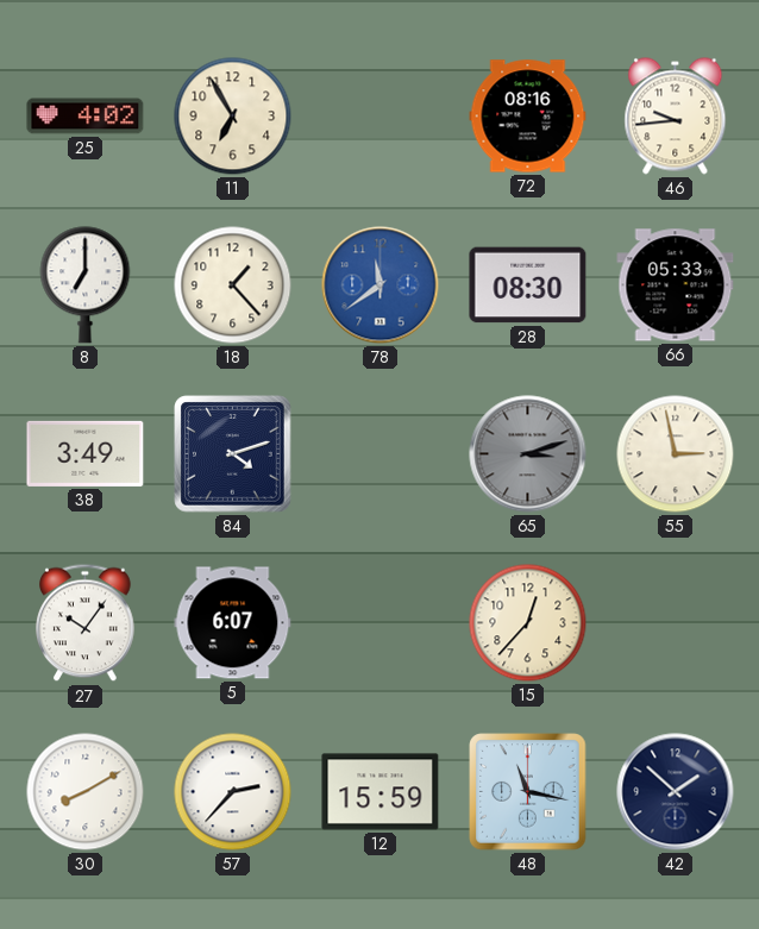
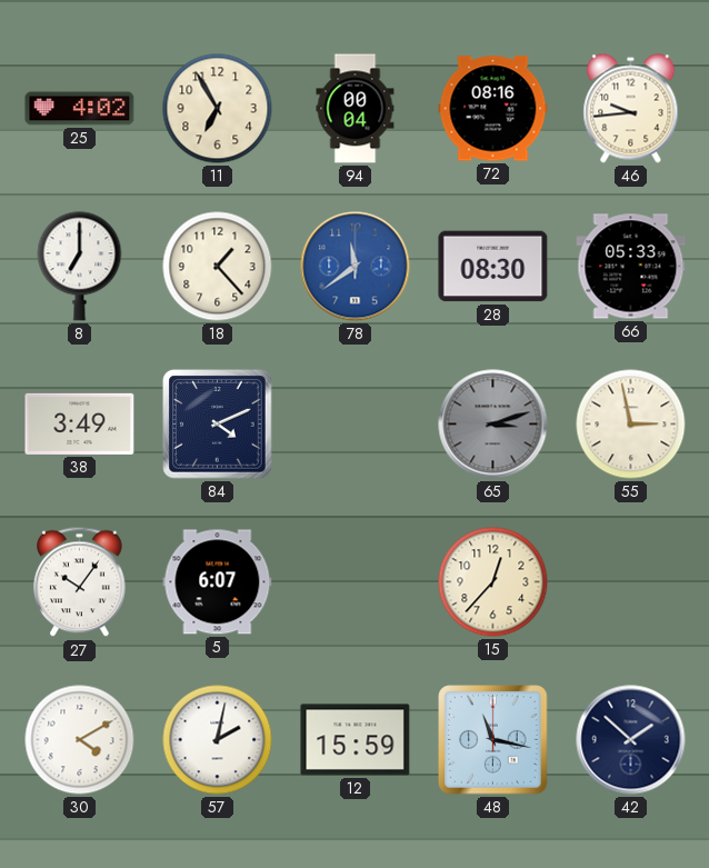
94: none -> 00:04
84: 4:12 -> 4:11
30: 8:10 -> 4:10
57: 2:37 -> 2:02
